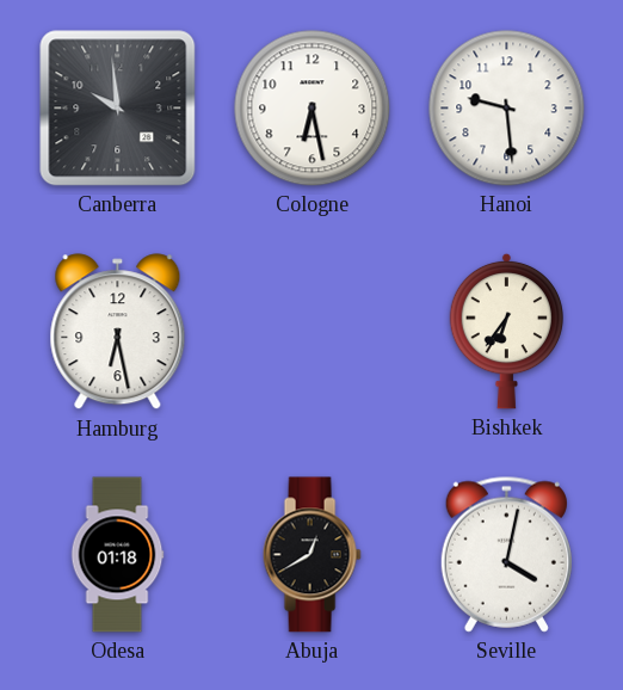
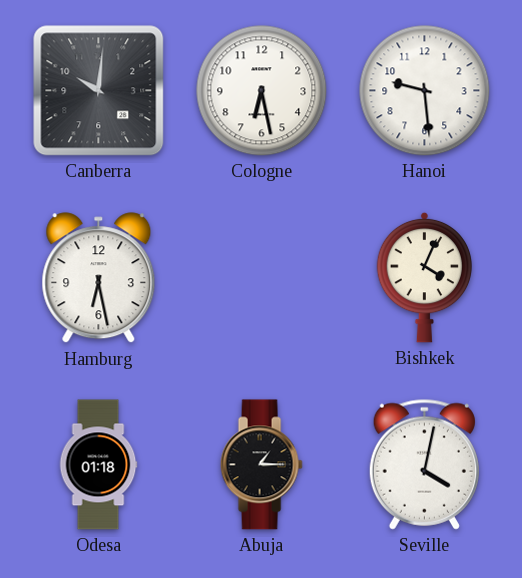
Canberra: 9:59 -> 10:01
Bishkek: 6:36 -> 4:04
Abuja: 12:40 -> 1:15
